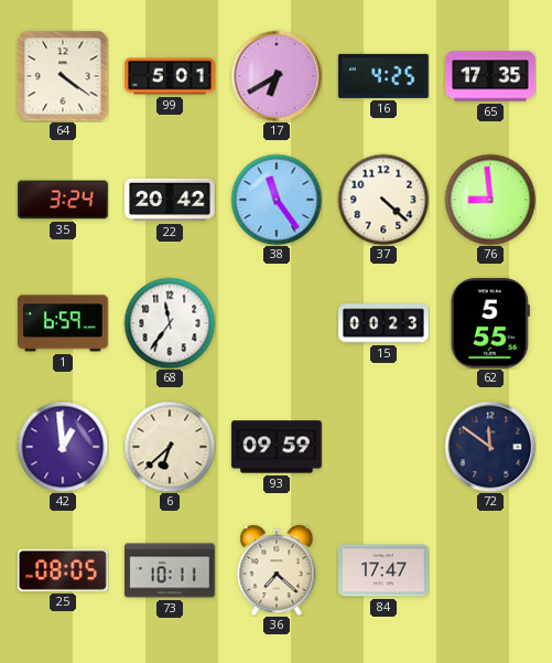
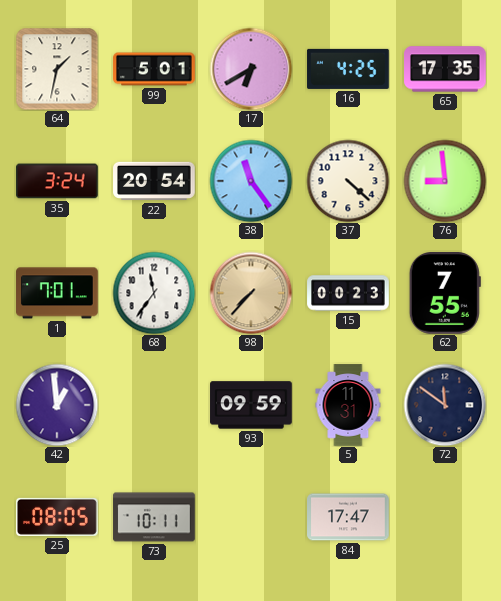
64: 4:21 -> 1:32
22: 20:42 -> 20:54
1: 6:59 -> 7:01
98: none -> 7:37
62: 5:55 -> 7:55
6: 6:38 -> none
5: none -> 11:31
36: 7:22 -> none
